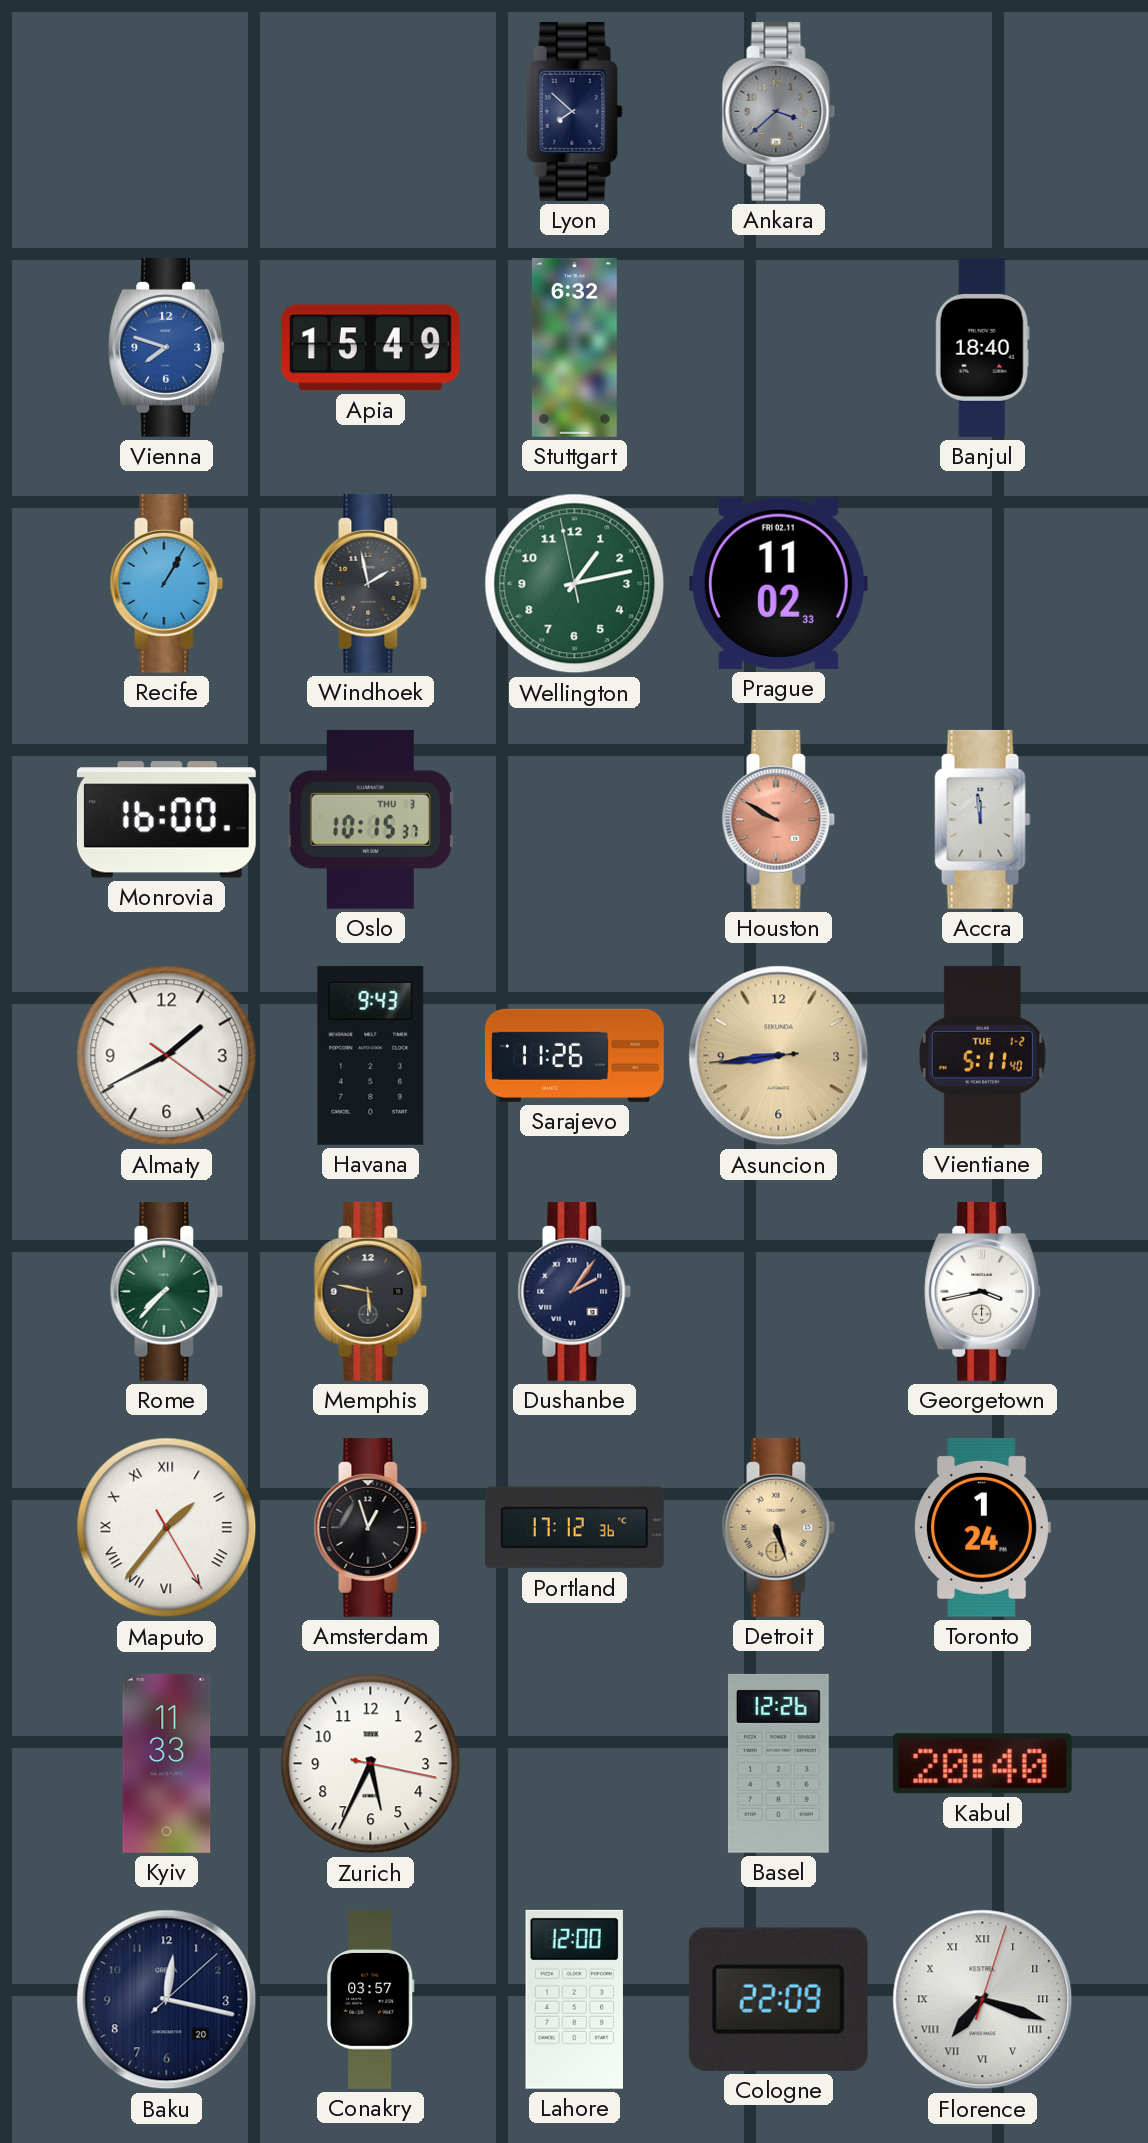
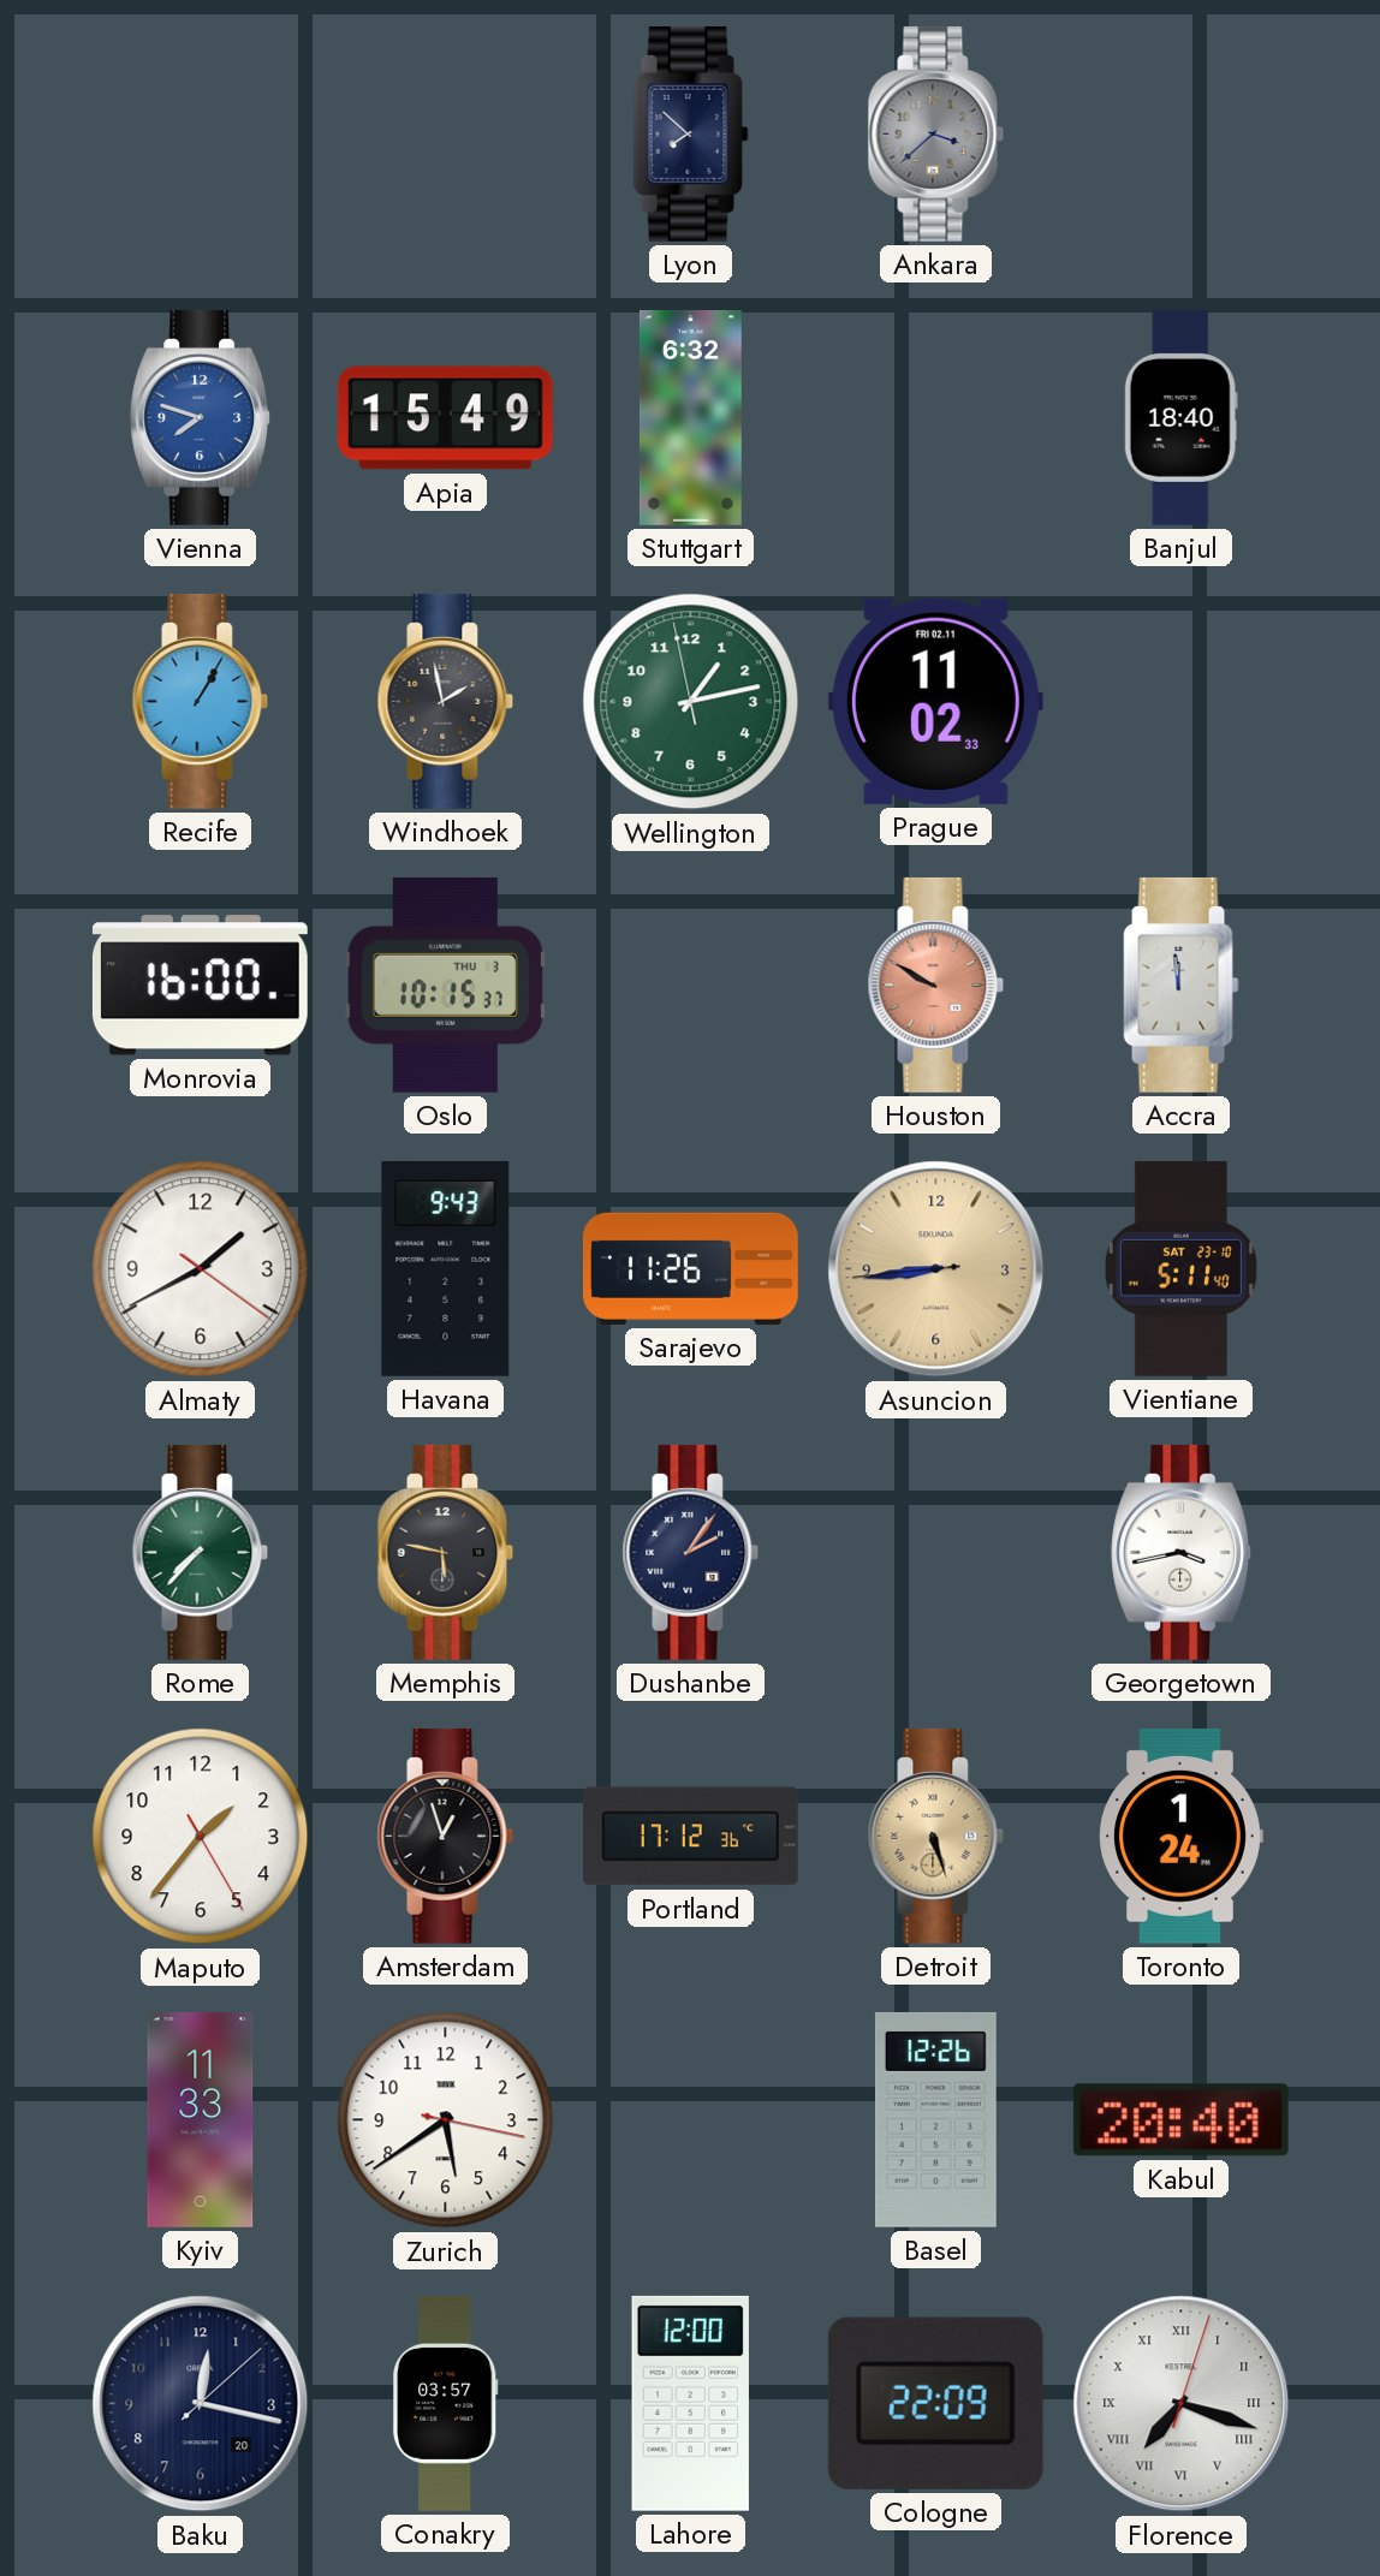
Vientiane date: TUE 1-2 -> SAT 23-10
Maputo numerals: Roman -> Arabic
Zurich: 5:34 -> 5:39
